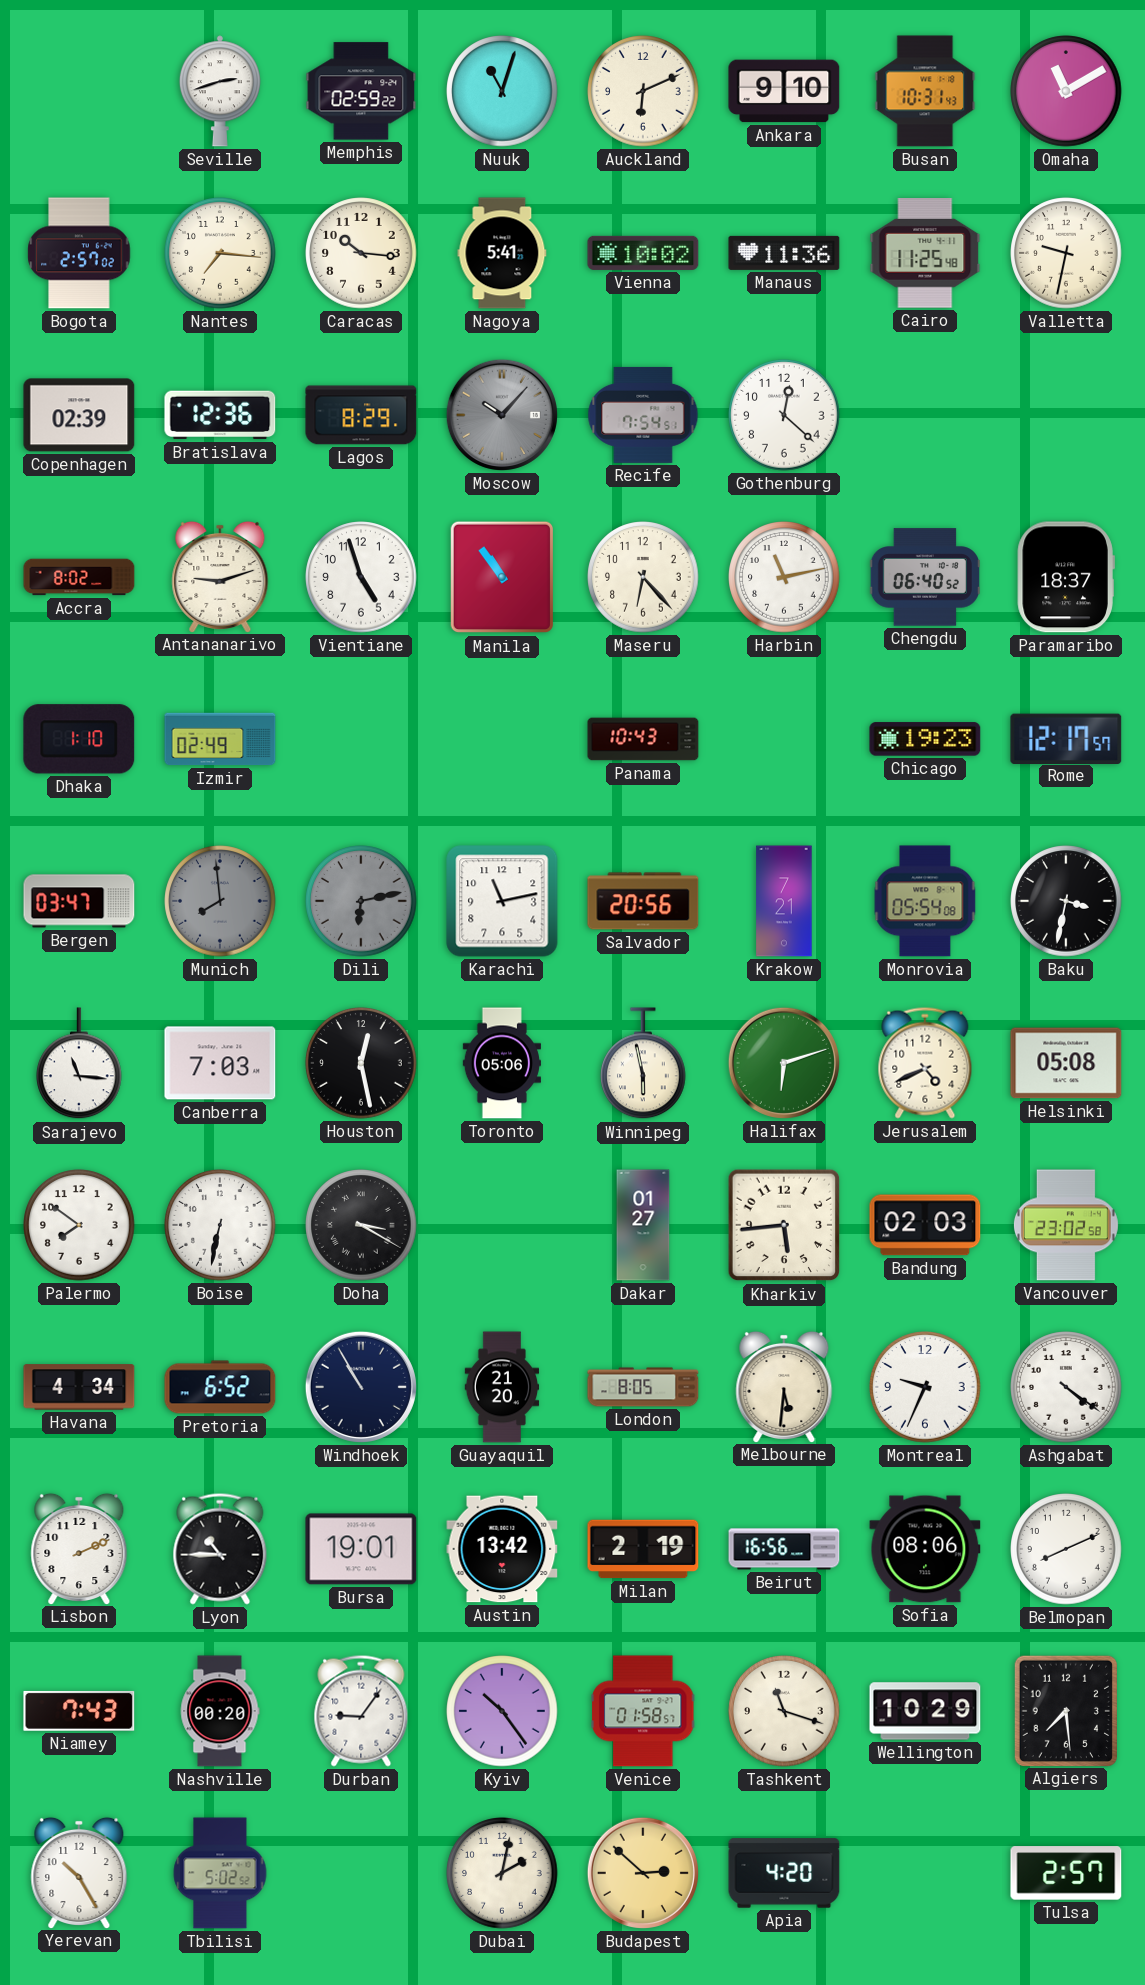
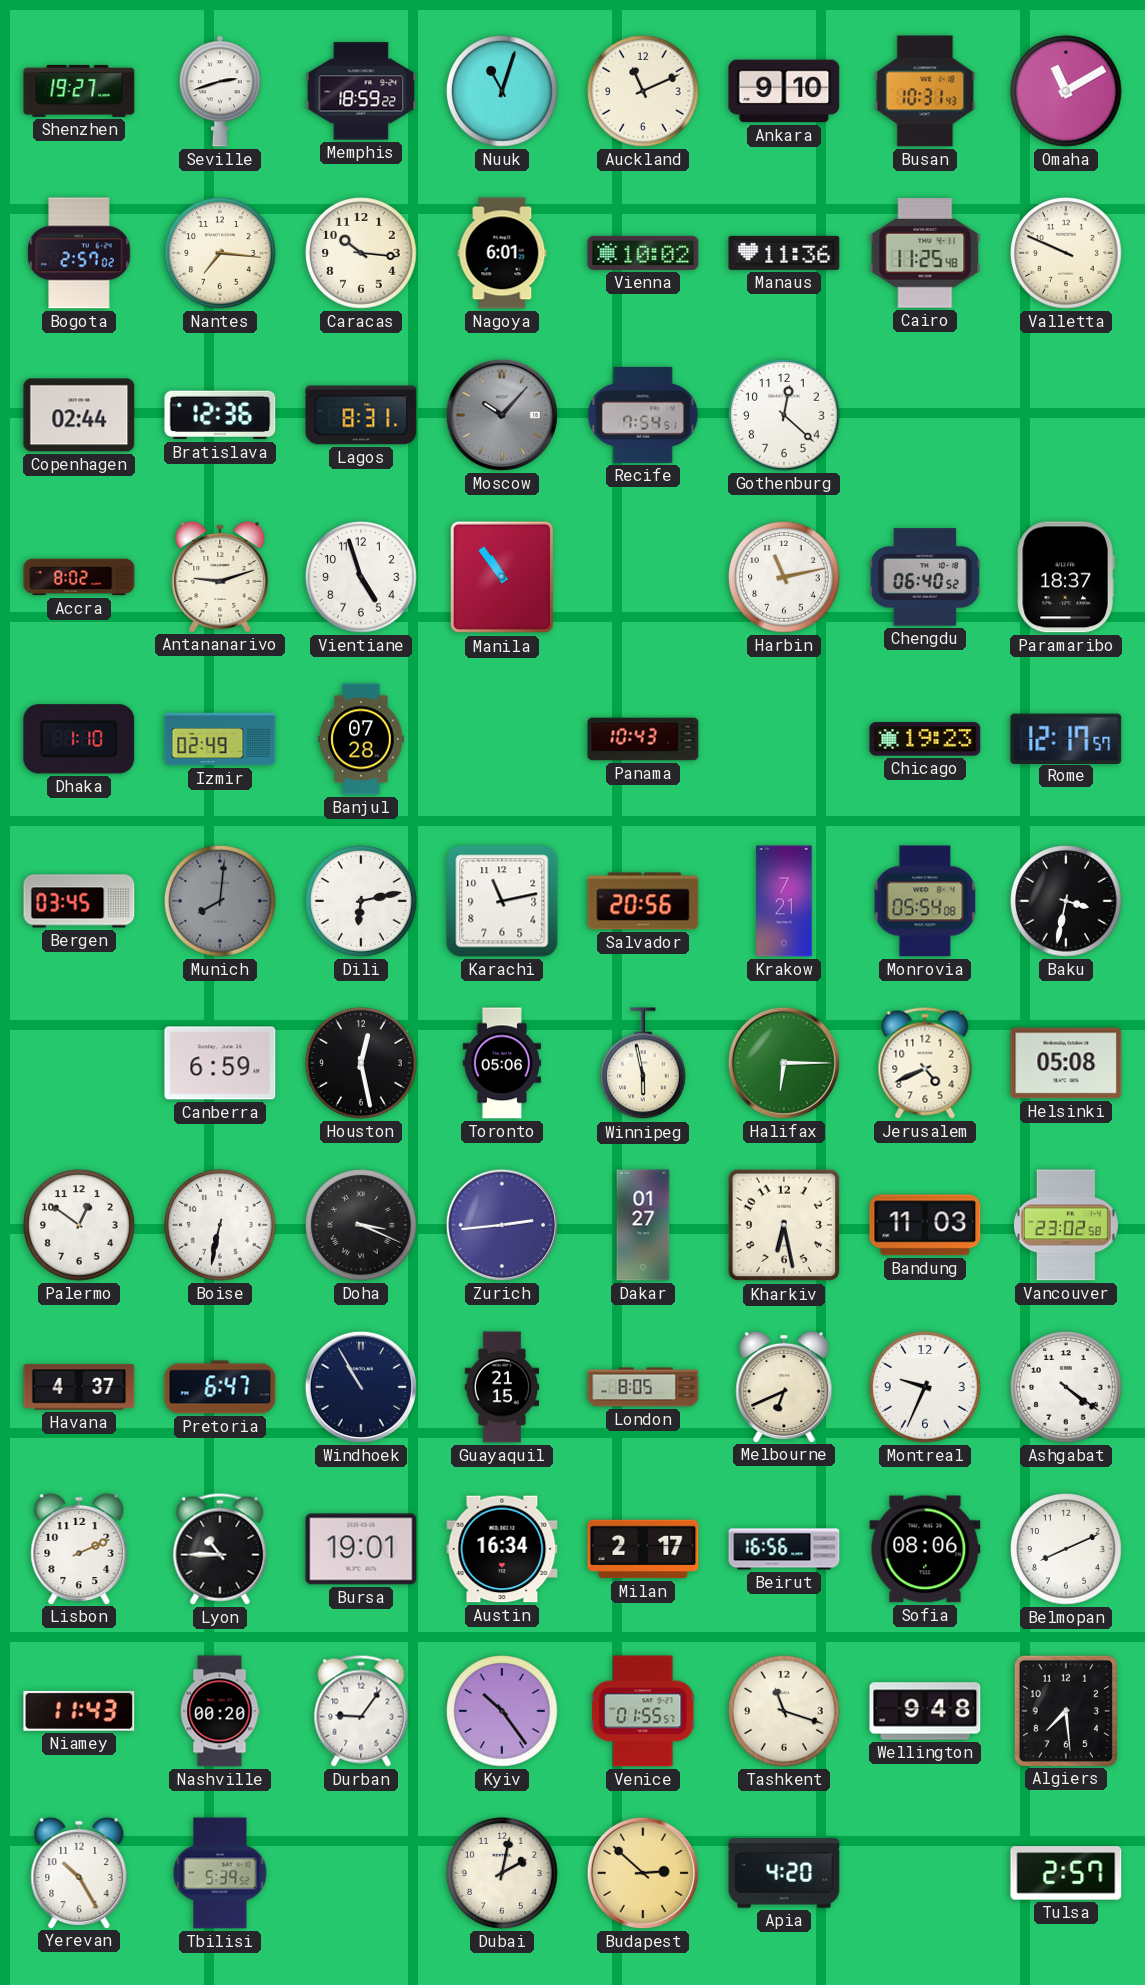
Shenzhen: none -> 19:27
Memphis: 02:59 -> 18:59
Auckland: 6:11 -> 11:11
Nagoya: 5:41 -> 6:01
Valletta: 9:32 -> 9:49
Copenhagen: 02:39 -> 02:44
Lagos: 8:29 -> 8:31
Maseru: 6:23 -> none
Banjul: none -> 07:28
Bergen: 03:47 -> 03:45
Munich: 7:59 -> 8:01
Dili dial: grey -> white
Sarajevo: 11:16 -> none
Canberra: 7:03 -> 6:59
Halifax: 6:12 -> 6:15
Palermo: 7:51 -> 12:51
Doha: 3:20 -> 3:19
Zurich: none -> 2:44
Kharkiv: 5:44 -> 6:28
Bandung: 02:03 -> 11:03
Havana: 4:34 -> 4:37
Pretoria: 6:52 -> 6:47
Guayaquil: 21:20 -> 21:15
Melbourne: 5:31 -> 6:41
Austin: 13:42 -> 16:34
Milan: 2:19 -> 2:17
Niamey: 7:43 -> 11:43
Venice: 01:58 -> 01:55
Wellington: 10:29 -> 9:48
Tbilisi: 5:02 -> 5:39
